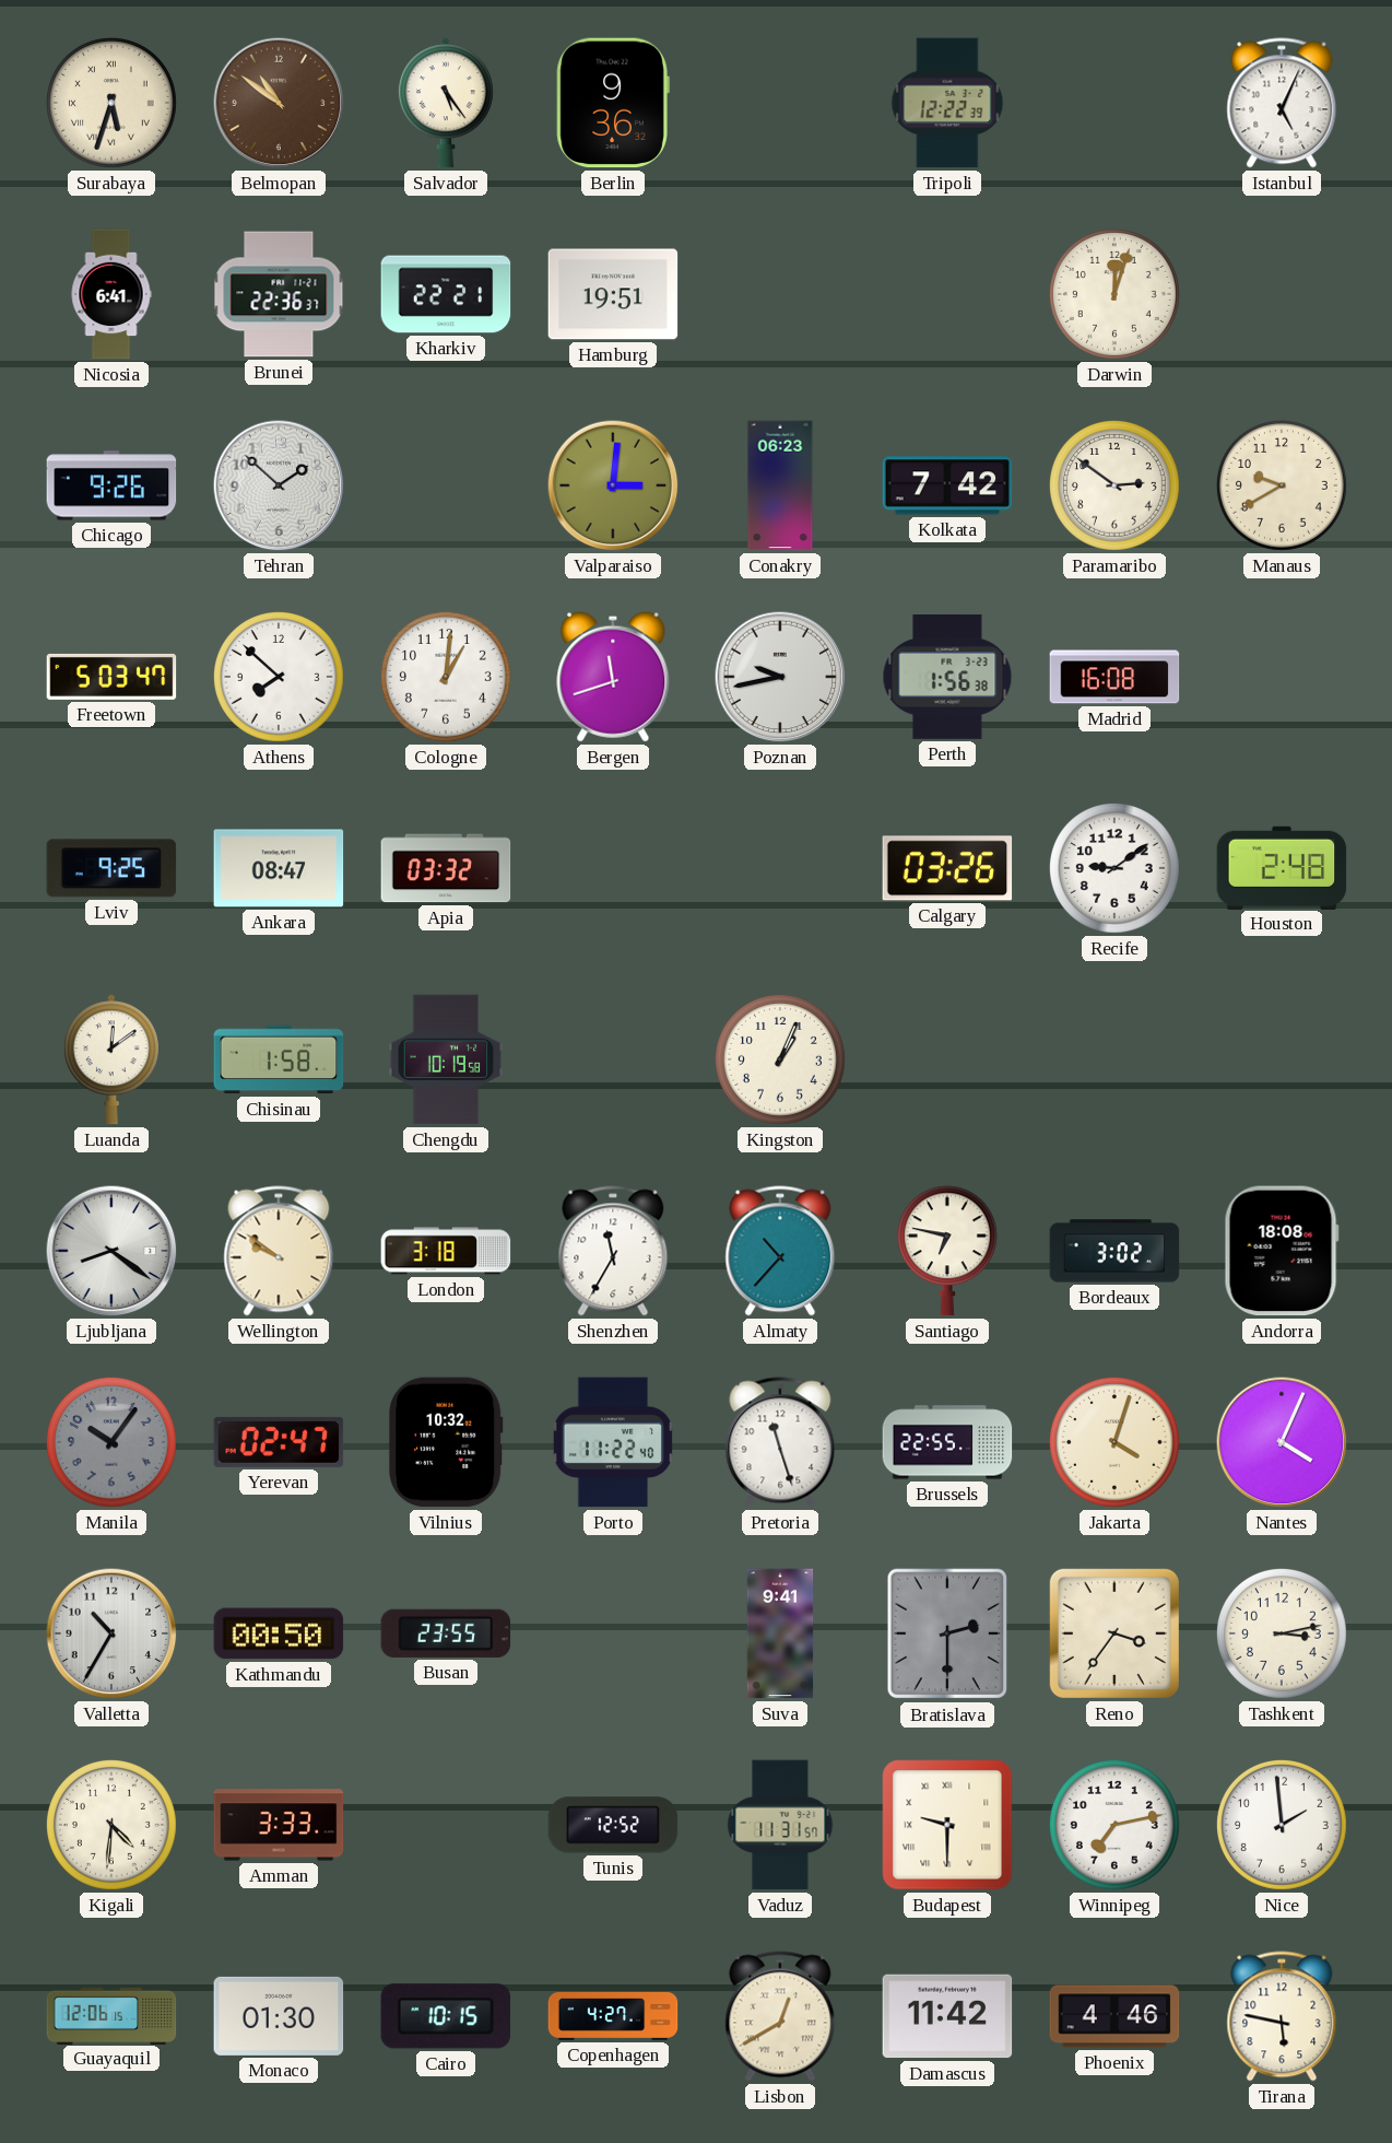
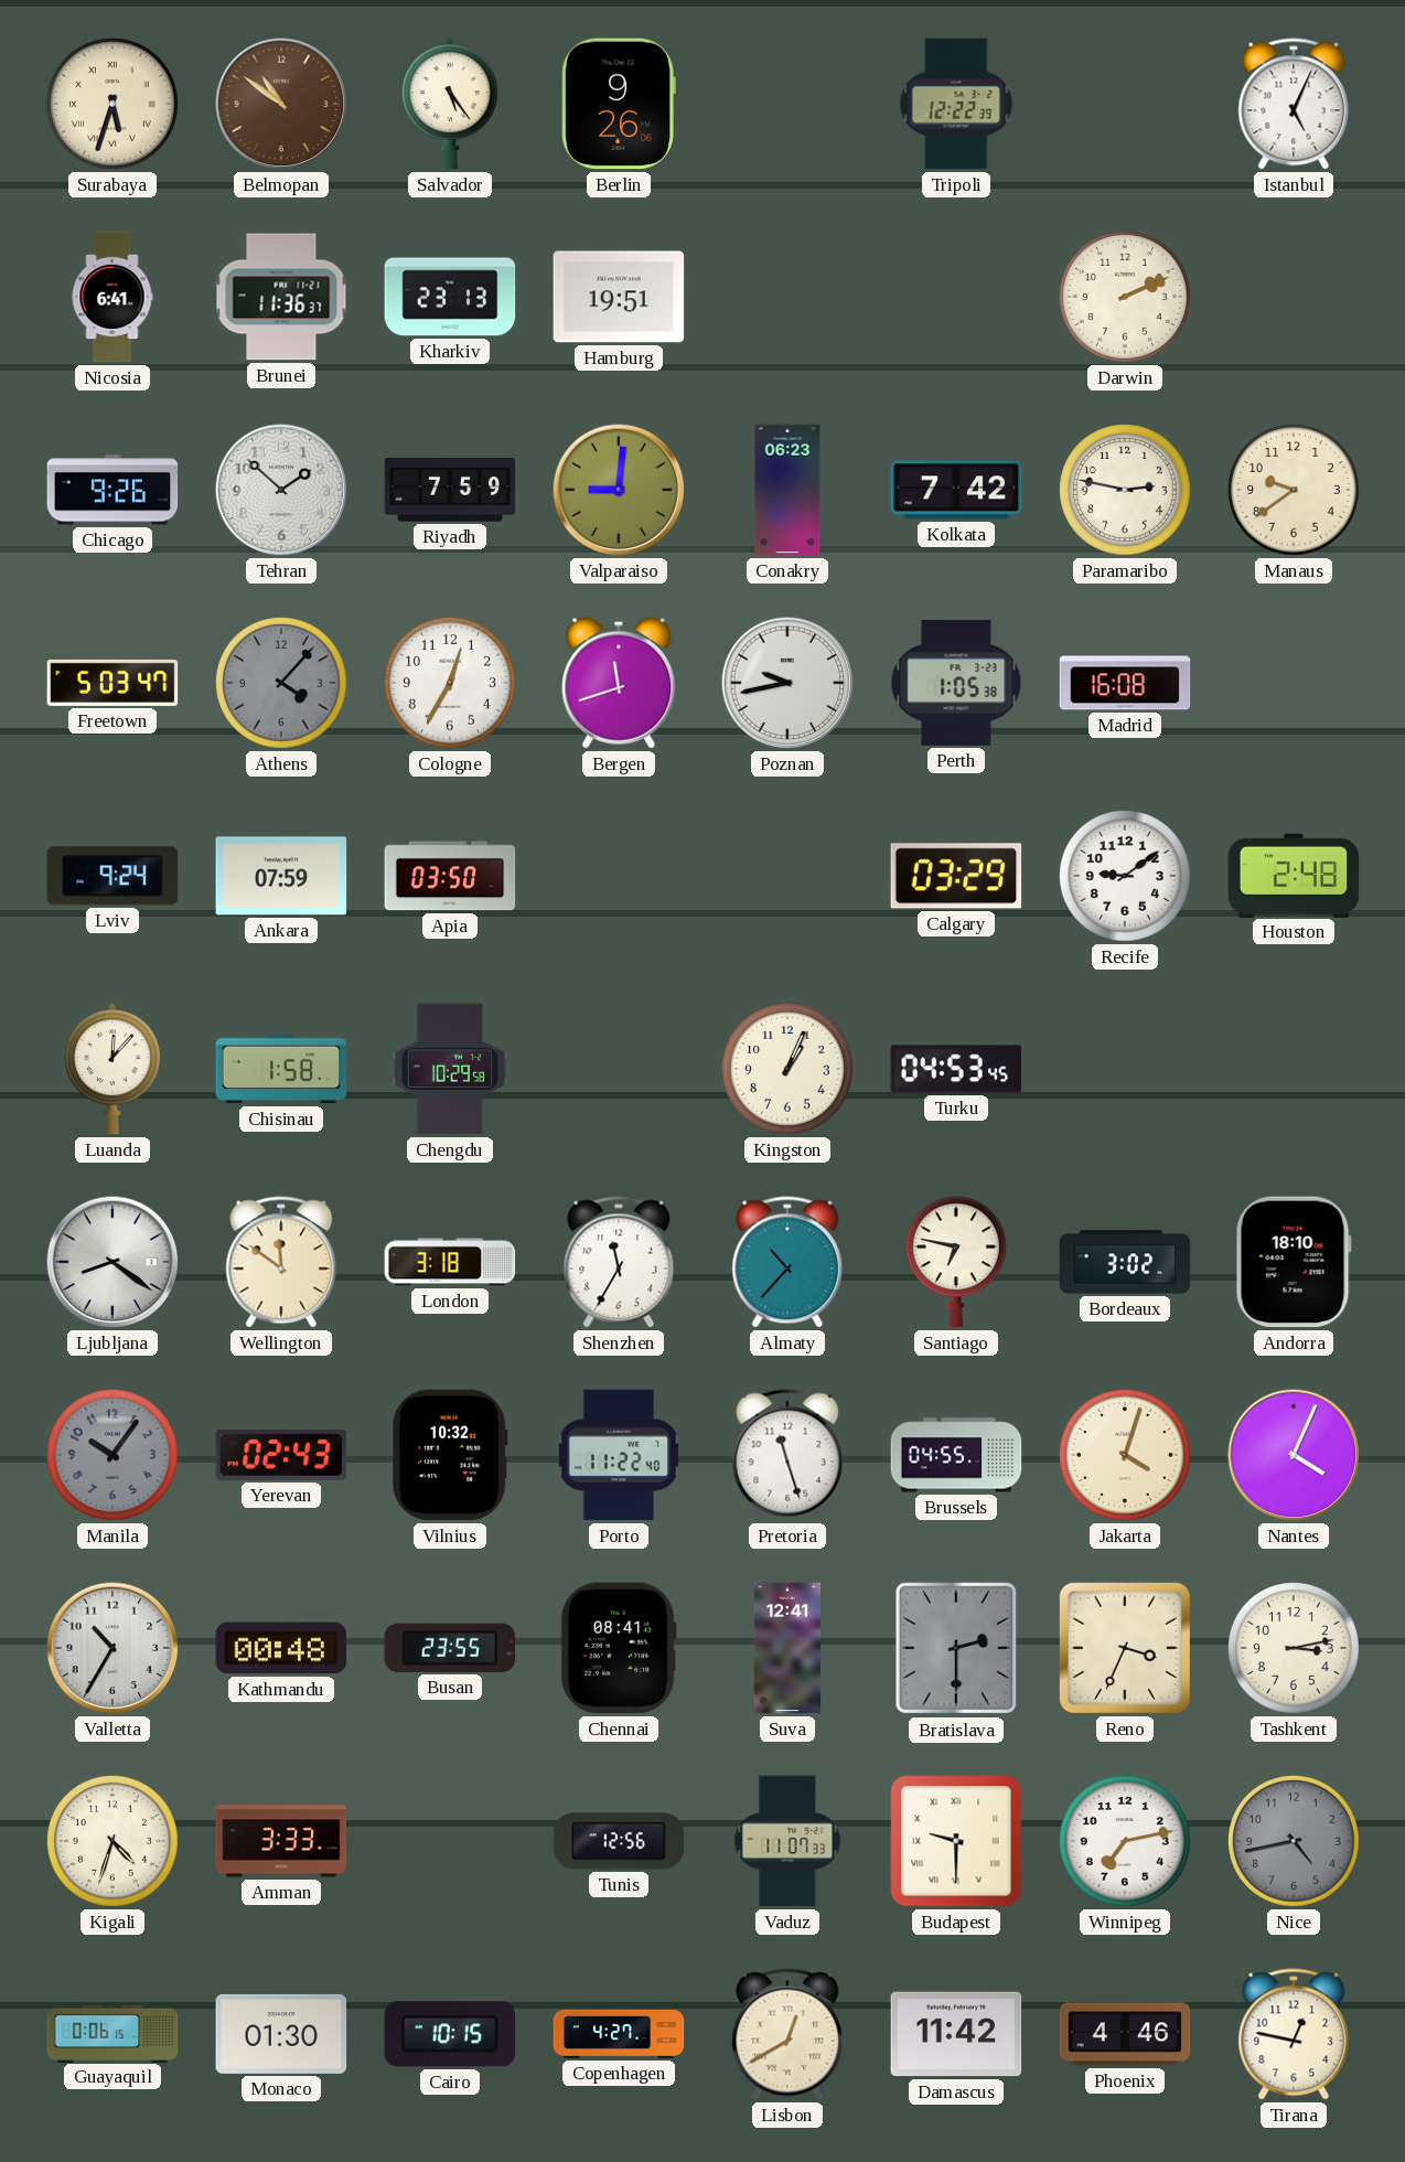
Berlin: 9:36 -> 9:26
Brunei: 22:36 -> 11:36
Kharkiv: 22:21 -> 23:13
Darwin: 12:03 -> 2:11
Riyadh: none -> 7:59
Valparaiso: 3:01 -> 9:01
Paramaribo: 2:51 -> 2:47
Manaus: 9:40 -> 9:39
Athens: 7:52 -> 4:07
Athens dial: white -> grey
Cologne: 1:01 -> 12:35
Perth: 1:56 -> 1:05
Lviv: 9:25 -> 9:24
Ankara: 08:47 -> 07:59
Apia: 03:32 -> 03:50
Calgary: 03:26 -> 03:29
Luanda: 12:09 -> 12:07
Chengdu: 10:19 -> 10:29
Turku: none -> 04:53
Wellington: 9:51 -> 11:51
Andorra: 18:08 -> 18:10
Yerevan: 02:47 -> 02:43
Brussels: 22:55 -> 04:55
Kathmandu: 00:50 -> 00:48
Chennai: none -> 08:41
Suva: 9:41 -> 12:41
Reno: 3:36 -> 3:34
Kigali: 4:31 -> 4:33
Tunis: 12:52 -> 12:56
Vaduz: 11:31 -> 11:07
Nice: 1:59 -> 4:43
Nice dial: white -> grey
Guayaquil: 12:06 -> 0:06
Tirana: 5:47 -> 12:47
